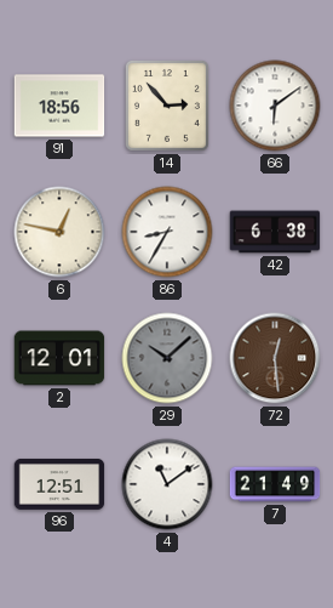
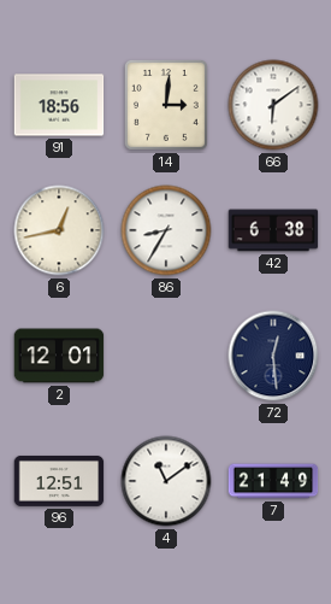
14: 2:53 -> 3:01
6: 12:47 -> 12:43
29: 10:08 -> none
72 dial: brown -> navy
